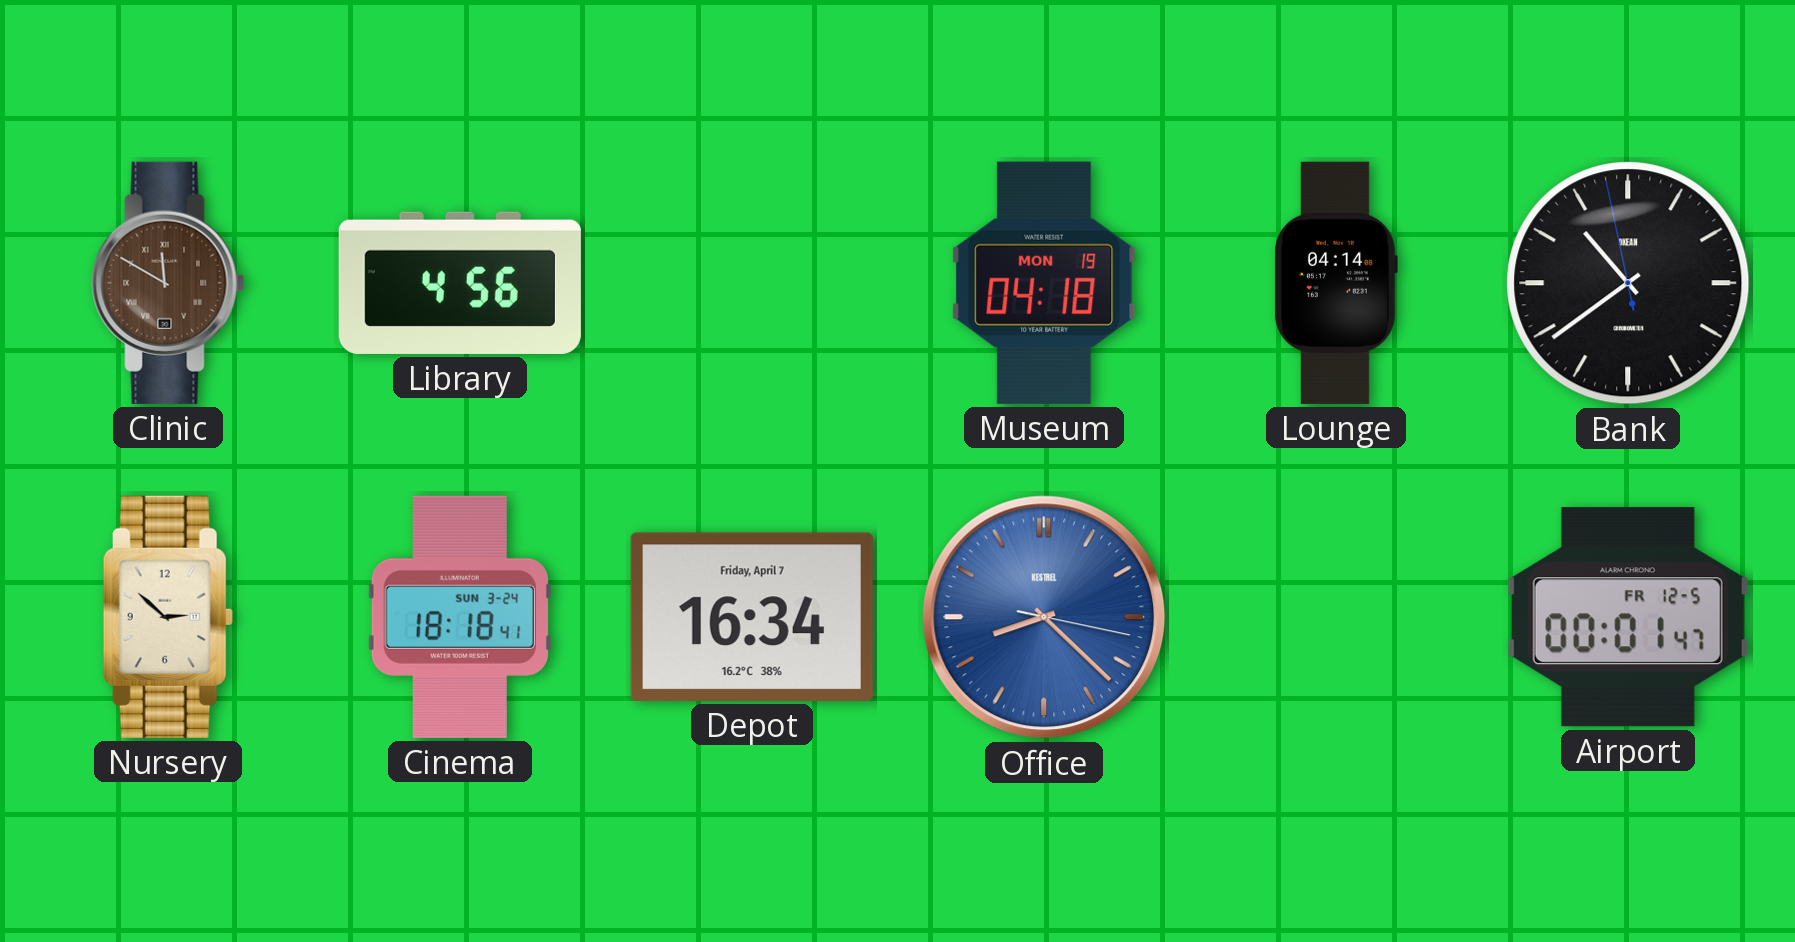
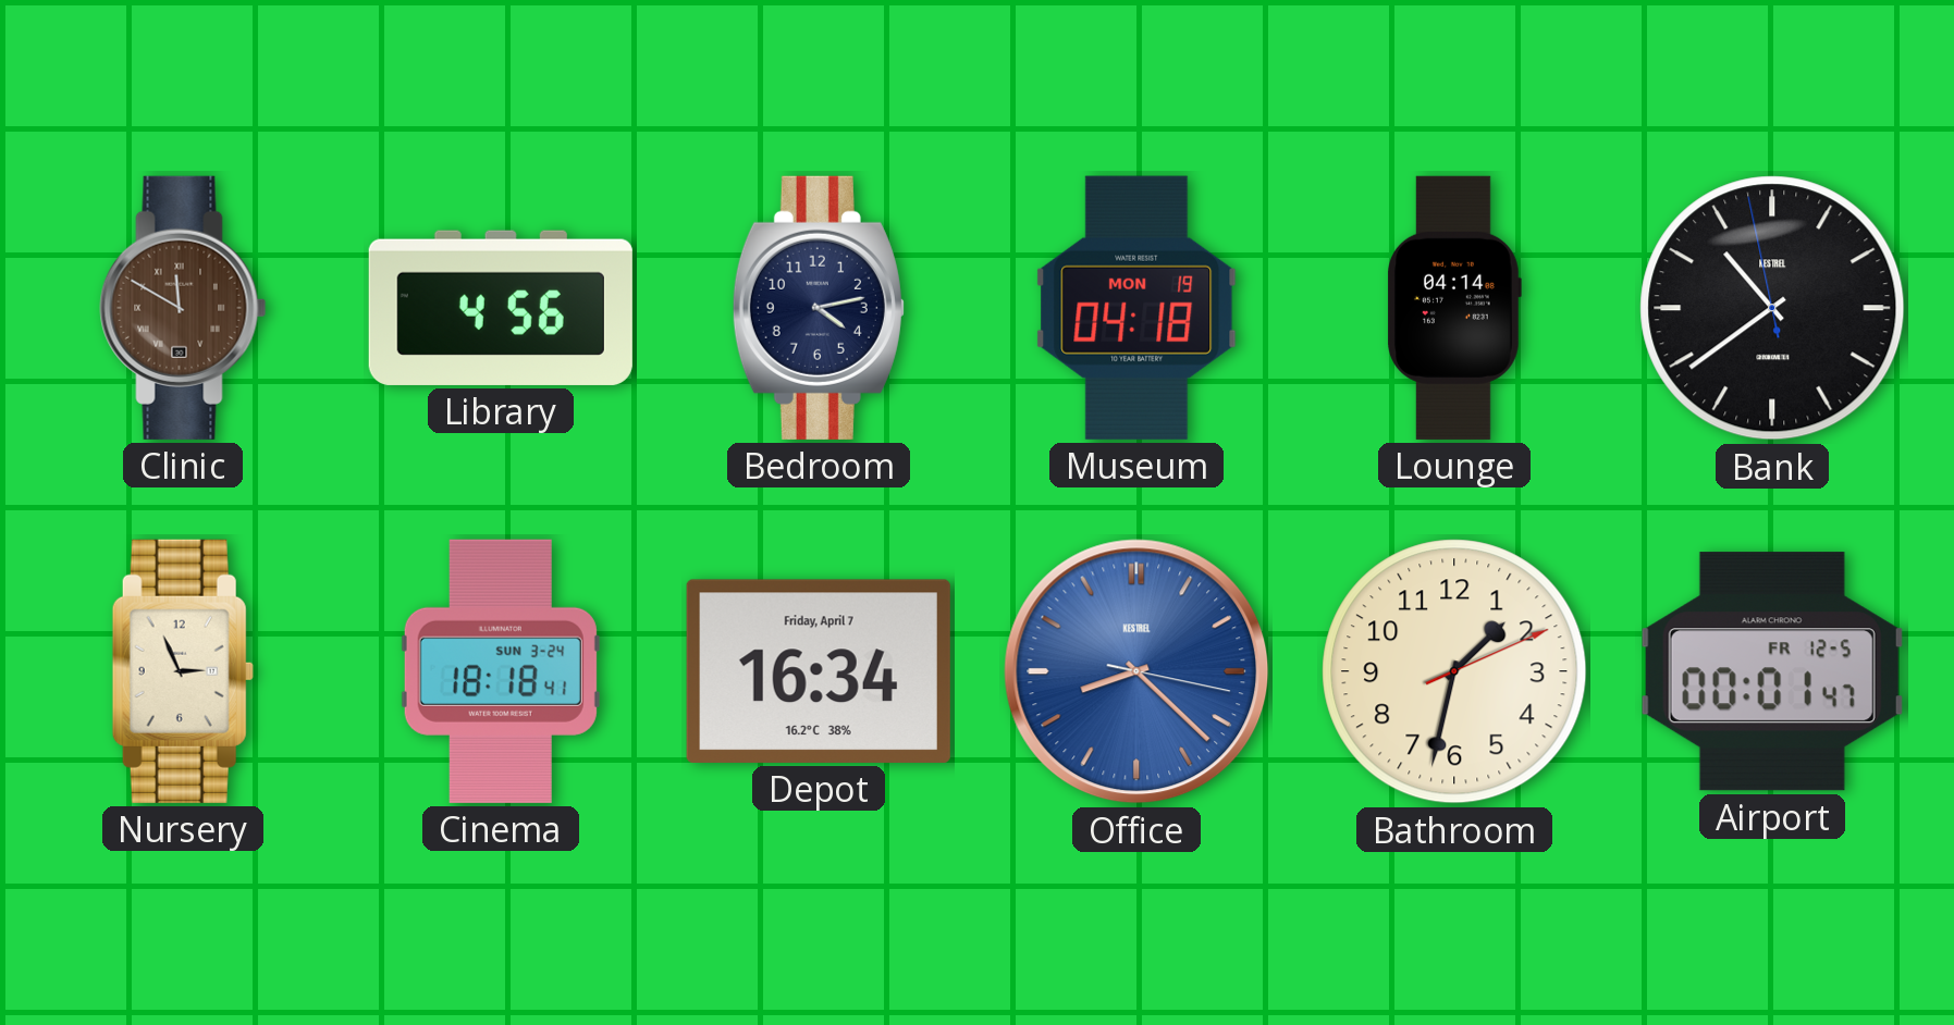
Bedroom: none -> 4:13
Bank brand: OKEAN -> KESTREL
Nursery: 2:52 -> 2:56
Bathroom: none -> 1:32
